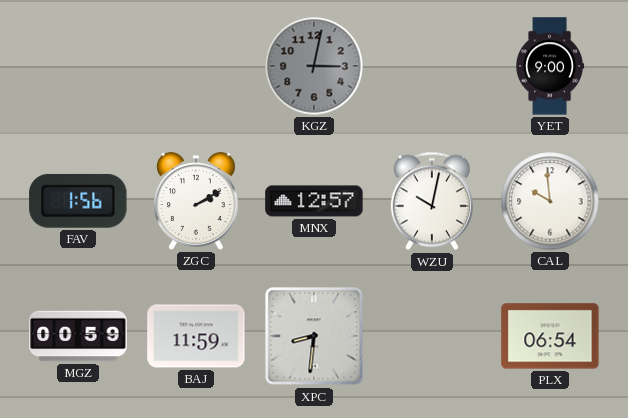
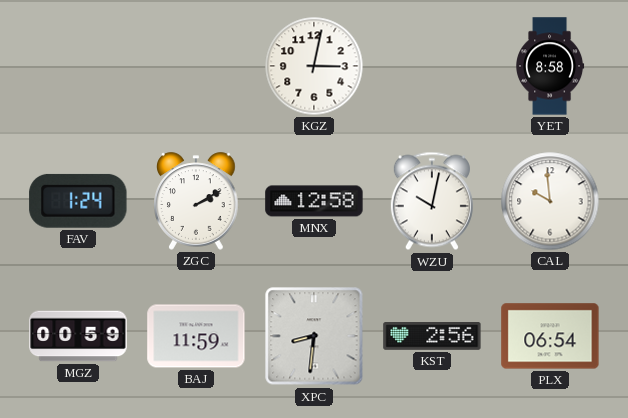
KGZ dial: grey -> white
YET: 9:00 -> 8:58
FAV: 1:56 -> 1:24
MNX: 12:57 -> 12:58
KST: none -> 2:56
